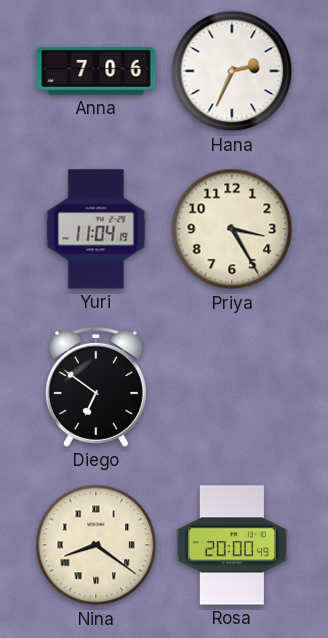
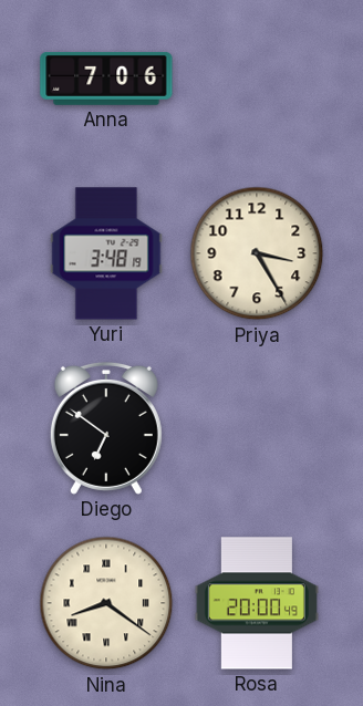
Hana: 2:34 -> none
Yuri: 11:04 -> 3:48
